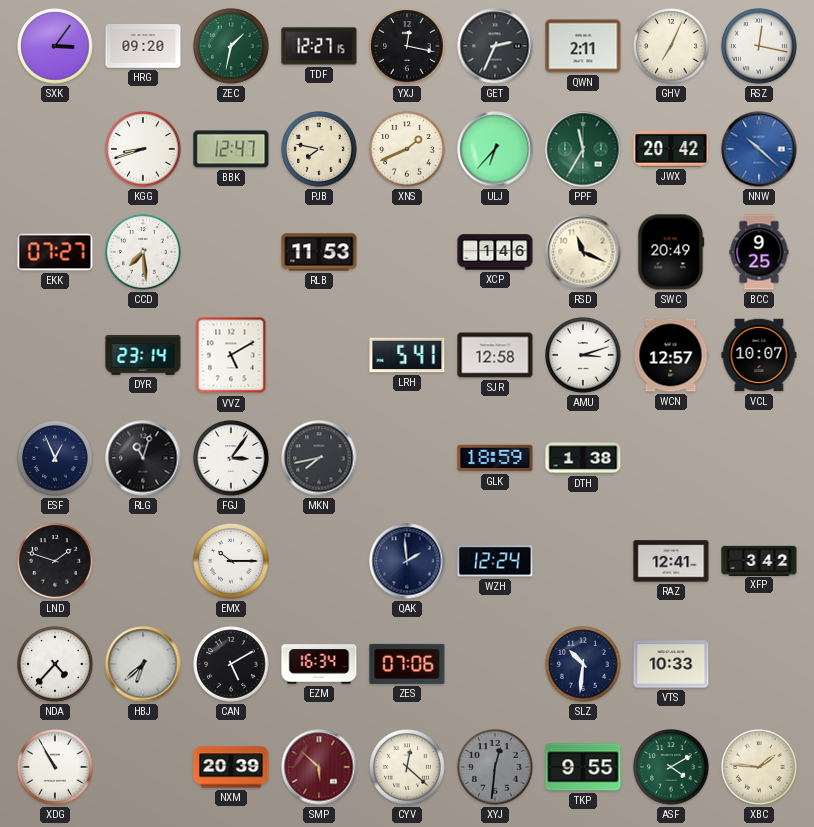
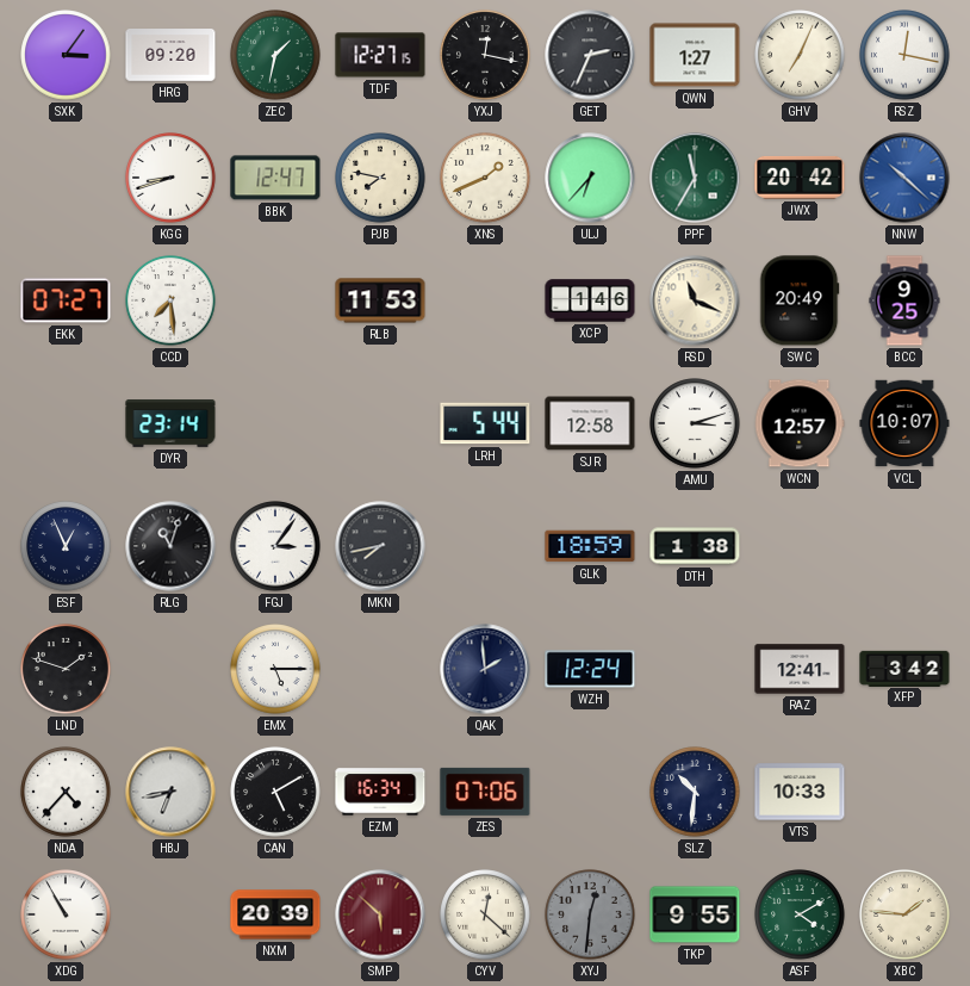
QWN: 2:11 -> 1:27
VVZ: 5:10 -> none
LRH: 5:41 -> 5:44
EMX: 10:15 -> 5:15
HBJ: 6:38 -> 6:43
